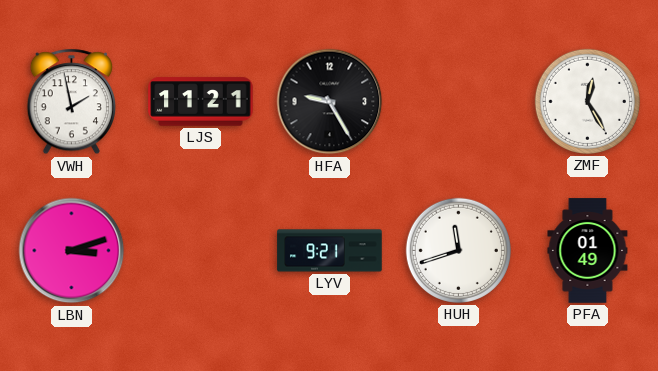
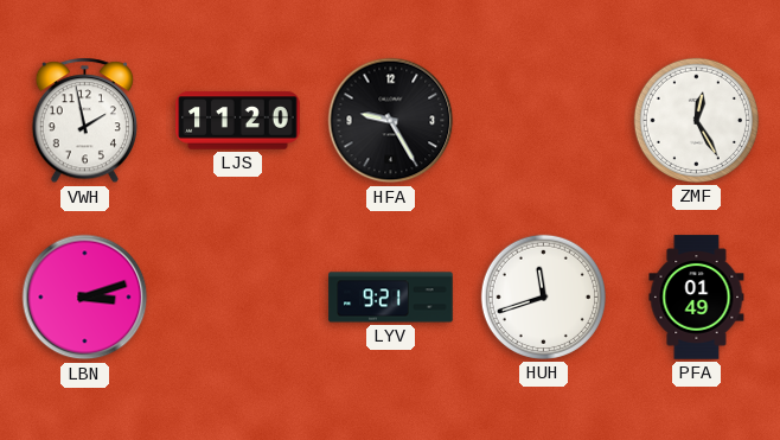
LJS: 11:21 -> 11:20
